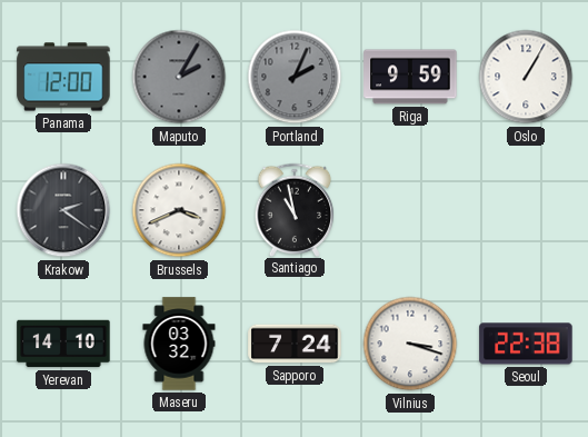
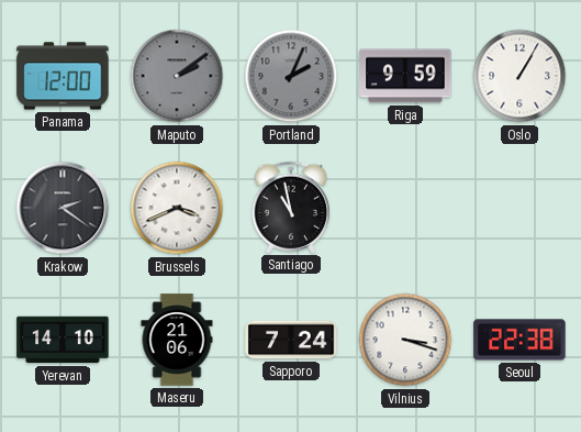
Maputo: 2:05 -> 2:09
Maseru: 03:32 -> 21:06
